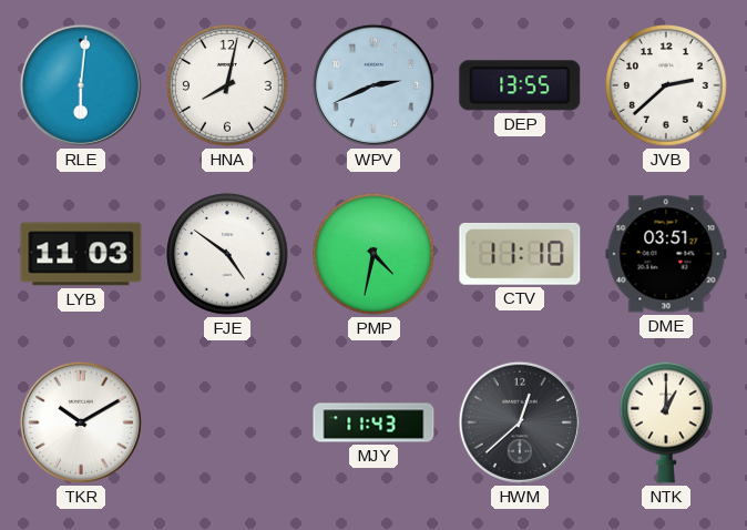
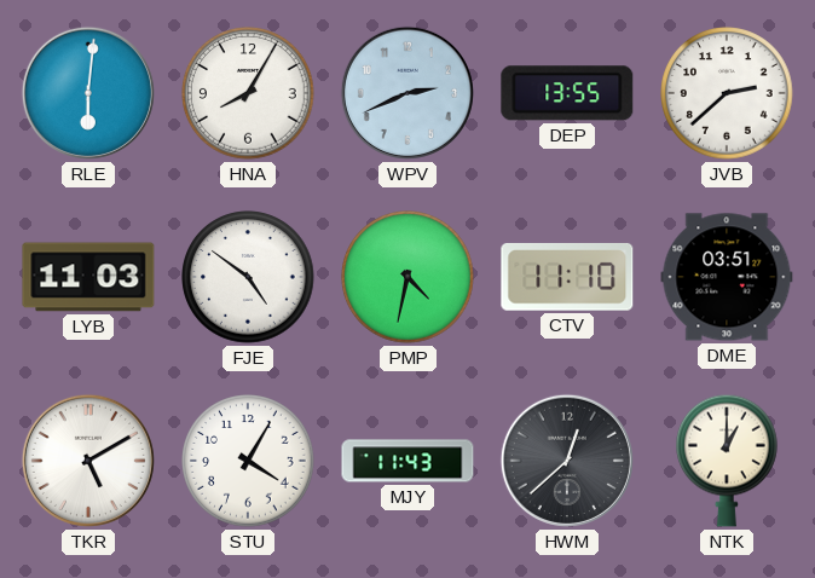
HNA: 8:02 -> 8:05
TKR: 10:10 -> 5:10
STU: none -> 4:05
